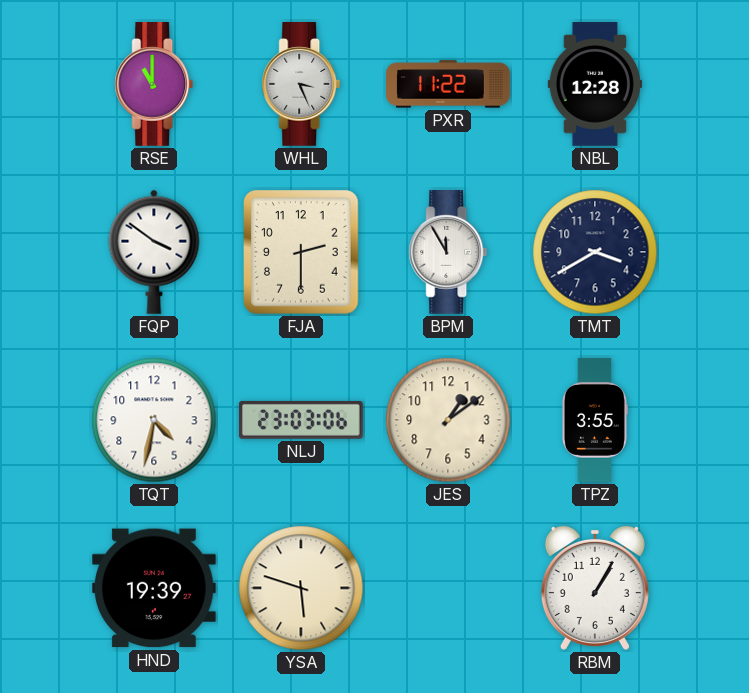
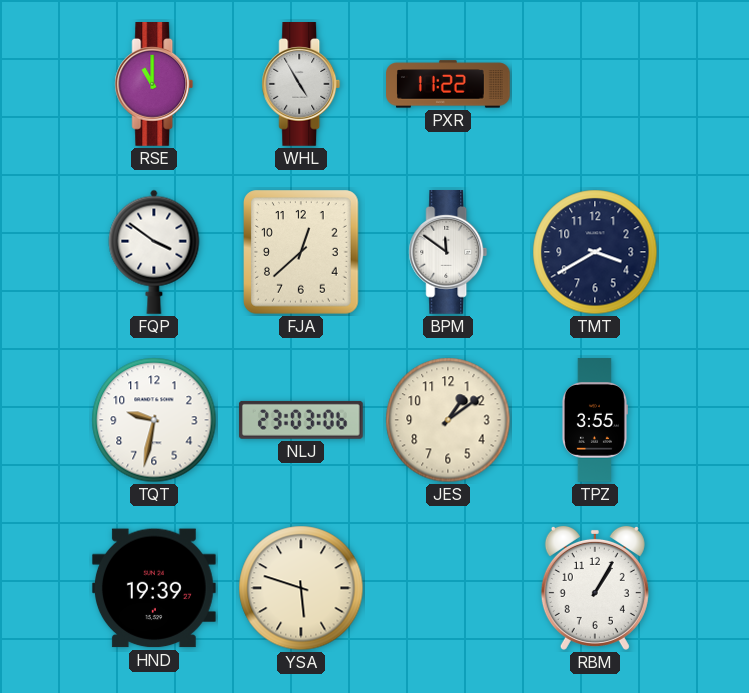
WHL: 3:26 -> 4:55
NBL: 12:28 -> none
FJA: 2:30 -> 12:38
BPM: 11:55 -> 11:51
TQT: 4:32 -> 9:32
